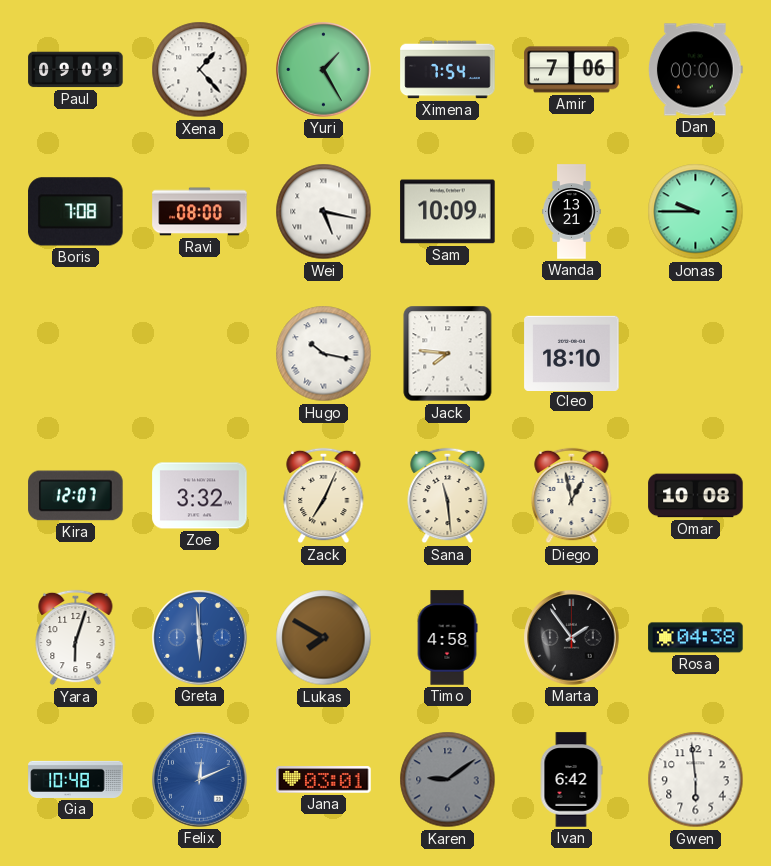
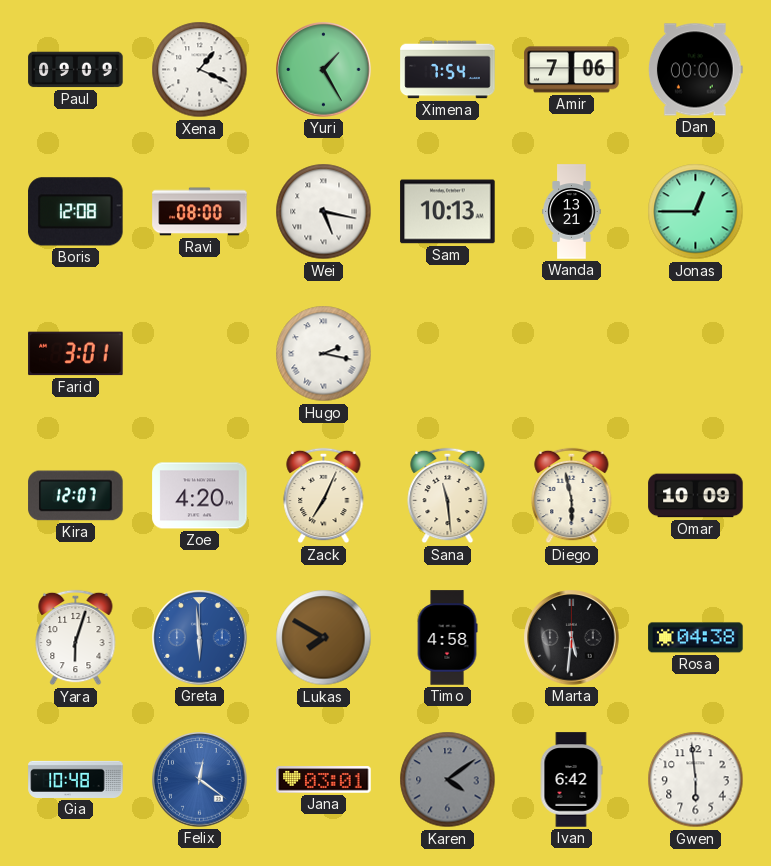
Xena: 1:23 -> 1:19
Boris: 7:08 -> 12:08
Sam: 10:09 -> 10:13
Jonas: 9:45 -> 12:45
Farid: none -> 3:01
Hugo: 10:17 -> 2:17
Jack: 7:46 -> none
Cleo: 18:10 -> none
Zoe: 3:32 -> 4:20
Diego: 12:58 -> 5:58
Omar: 10:08 -> 10:09
Marta: 1:54 -> 5:31
Felix: 12:11 -> 12:21
Karen: 9:09 -> 4:09
